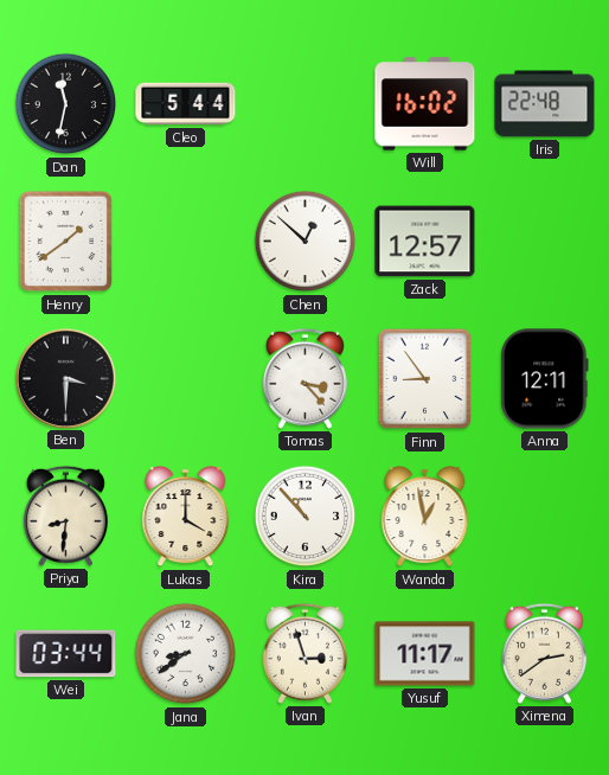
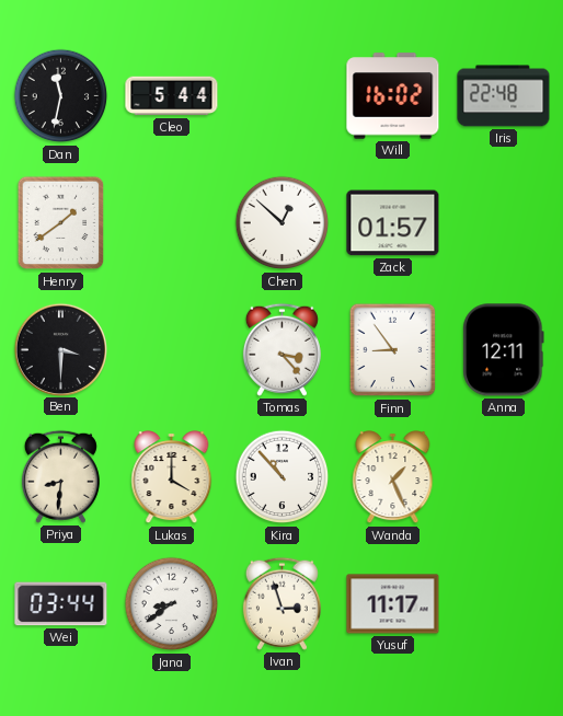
Zack: 12:57 -> 01:57
Wanda: 12:58 -> 1:26
Ximena: 2:39 -> none
